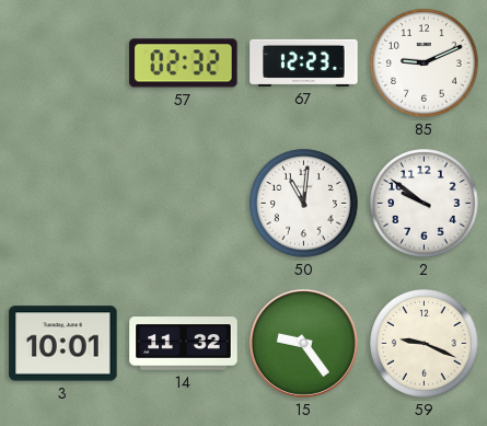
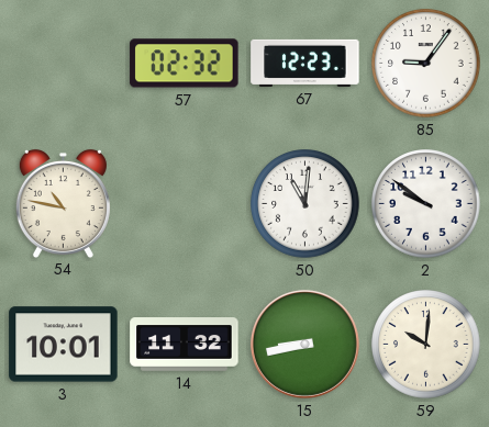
85: 9:11 -> 9:06
54: none -> 10:47
15: 9:24 -> 8:43
59: 9:19 -> 10:01
